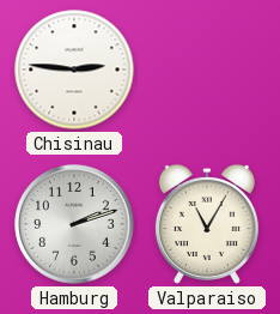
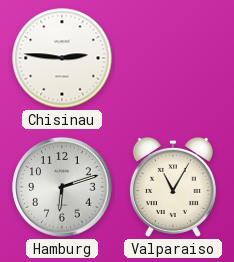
Hamburg: 2:12 -> 6:12
